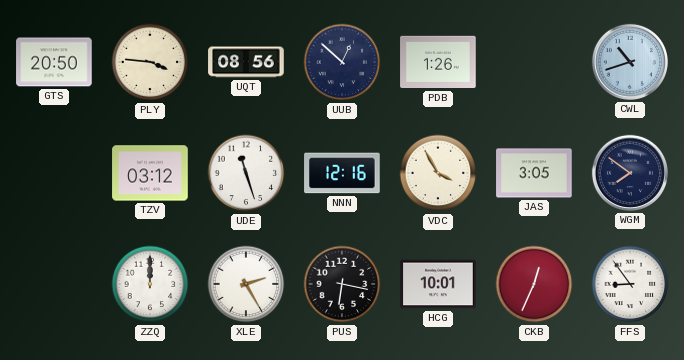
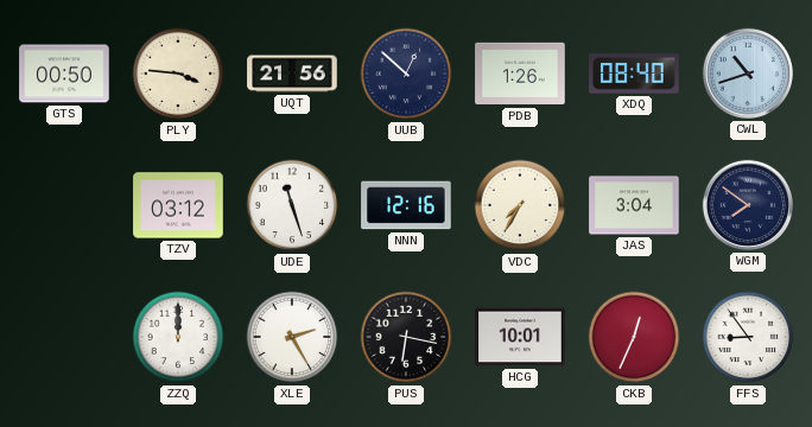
GTS: 20:50 -> 00:50
UQT: 08:56 -> 21:56
XDQ: none -> 08:40
VDC: 3:55 -> 7:35
JAS: 3:05 -> 3:04
